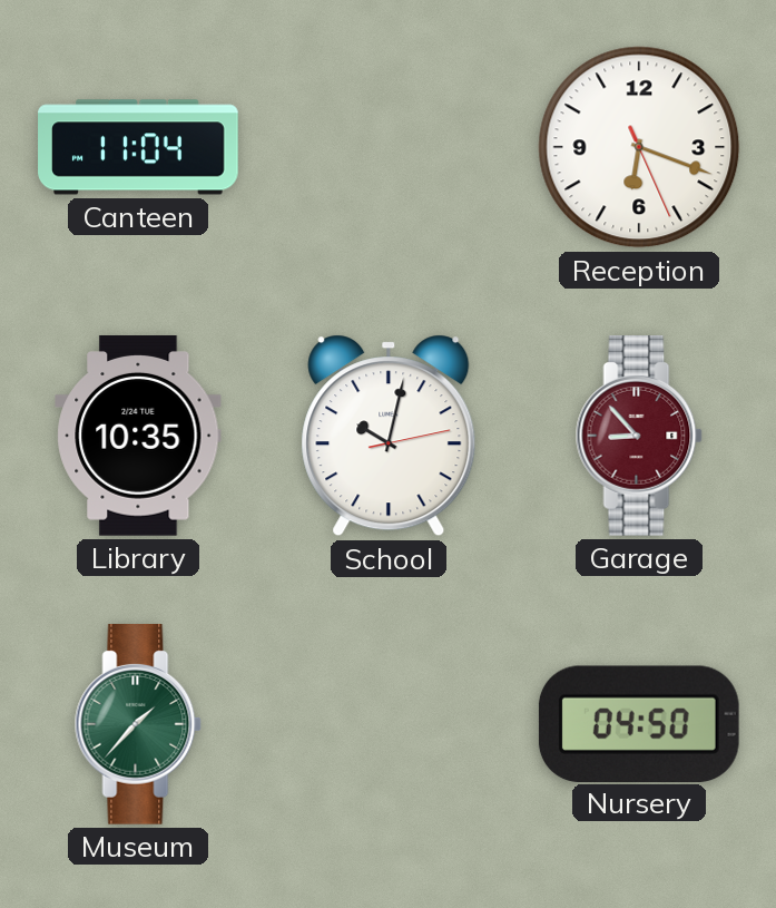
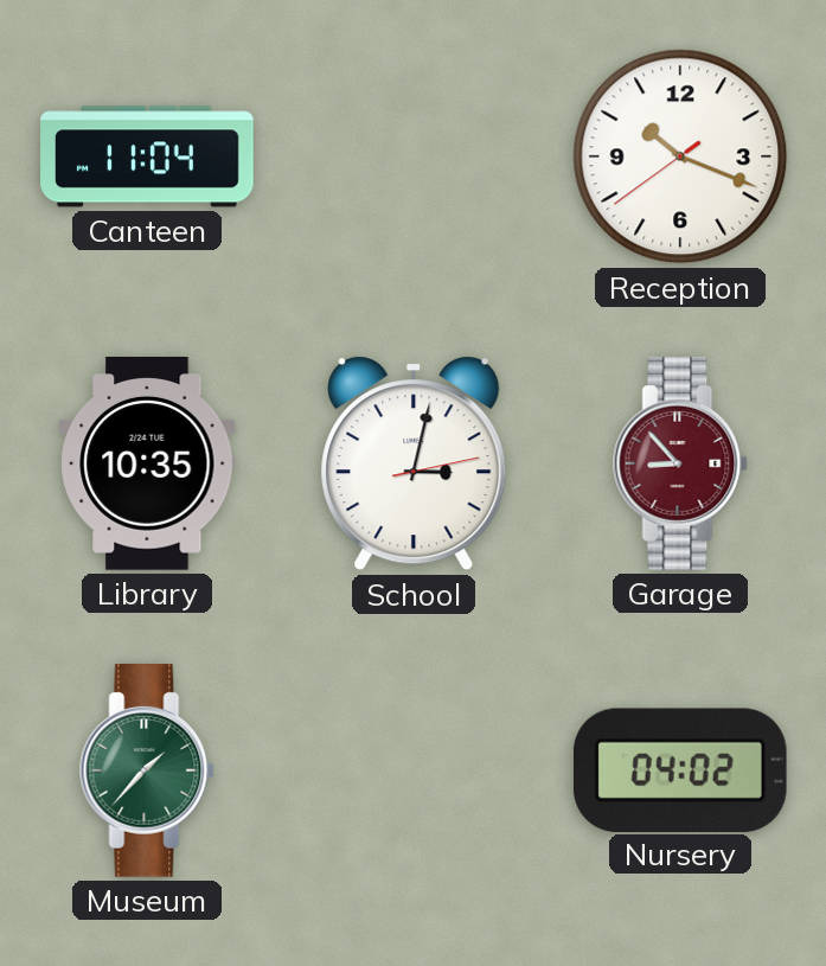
Reception: 6:18 -> 10:18
School: 10:02 -> 3:02
Nursery: 04:50 -> 04:02
